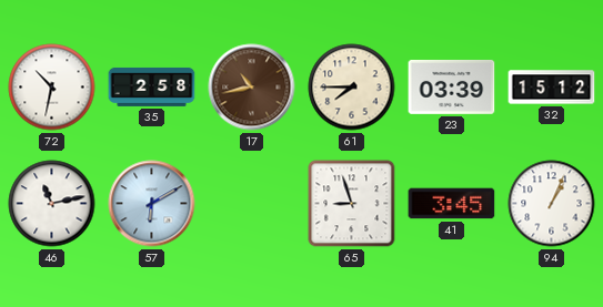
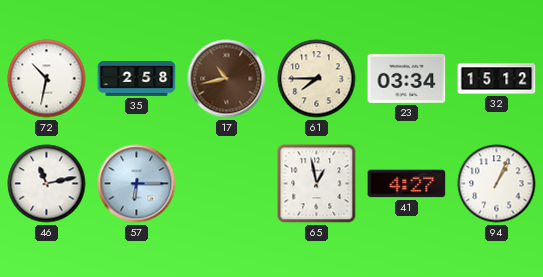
23: 03:39 -> 03:34
57: 6:10 -> 6:15
65: 8:57 -> 12:58
41: 3:45 -> 4:27
